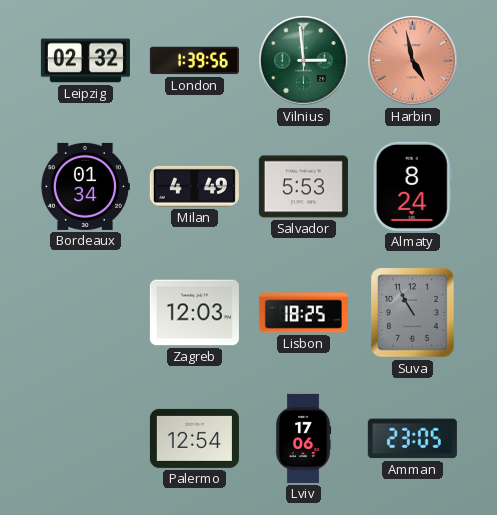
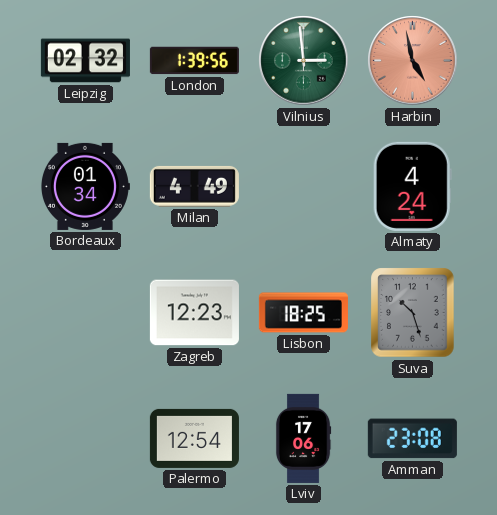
Salvador: 5:53 -> none
Almaty: 8:24 -> 4:24
Zagreb: 12:03 -> 12:23
Suva: 10:55 -> 10:27
Amman: 23:05 -> 23:08
